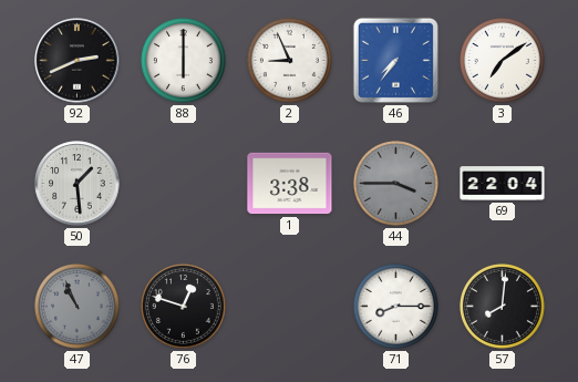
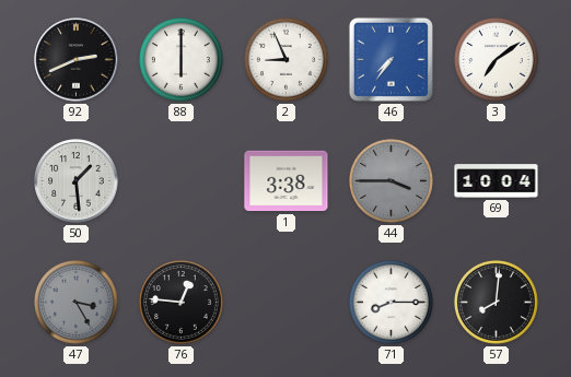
69: 22:04 -> 10:04
47: 10:56 -> 3:25
76: 12:48 -> 12:46
